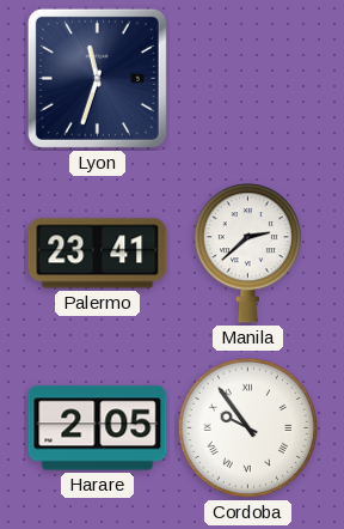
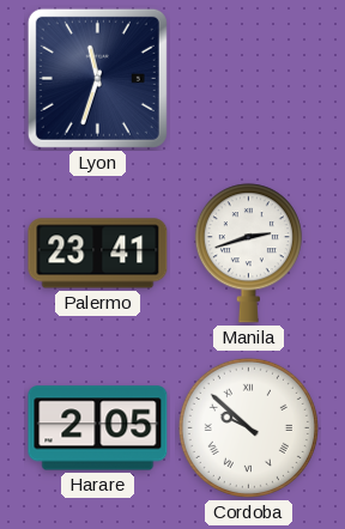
Manila: 2:38 -> 2:42
Cordoba: 9:54 -> 9:52
